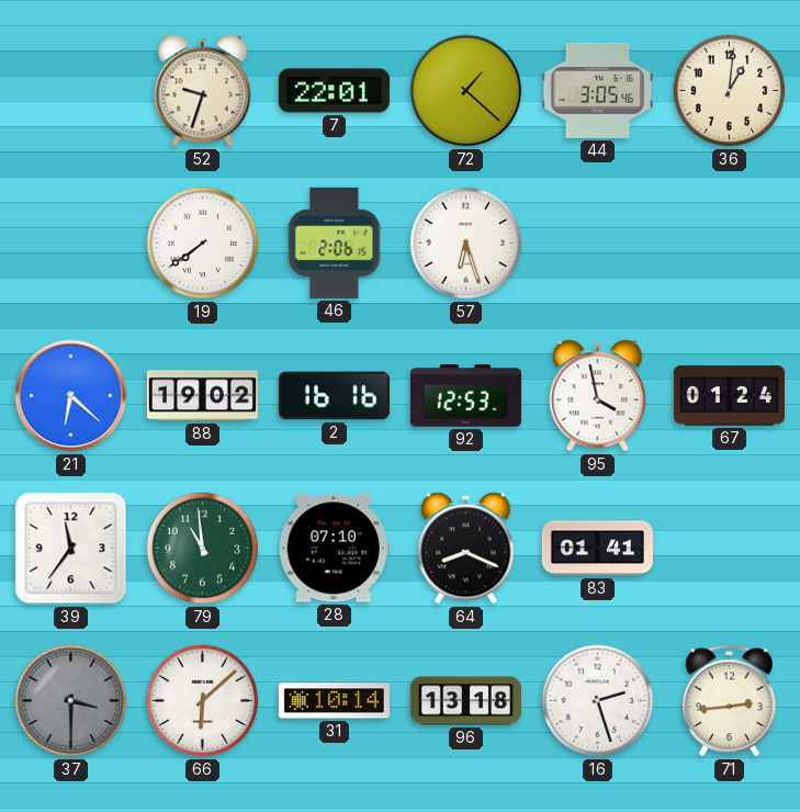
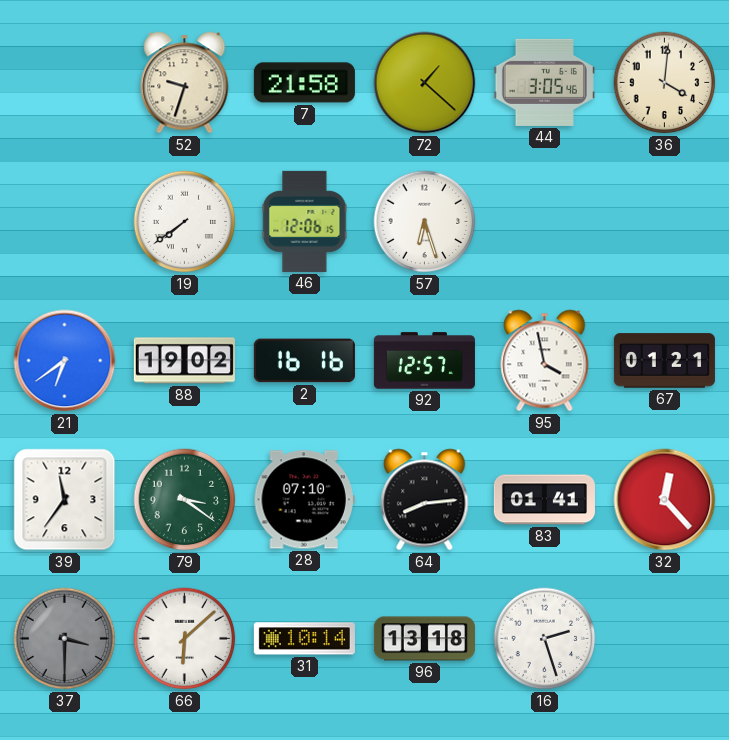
7: 22:01 -> 21:58
36: 1:01 -> 4:01
46: 2:06 -> 12:06
21: 6:22 -> 6:39
92: 12:53 -> 12:57
67: 01:24 -> 01:21
79: 10:59 -> 3:21
64: 8:19 -> 8:14
32: none -> 12:23
71: 2:44 -> none
